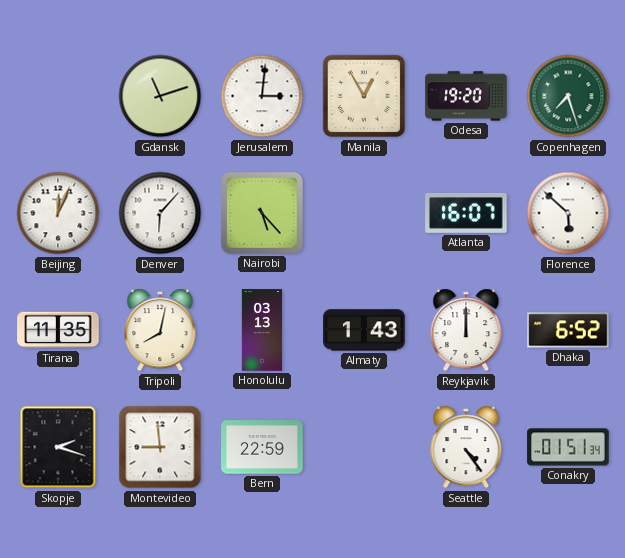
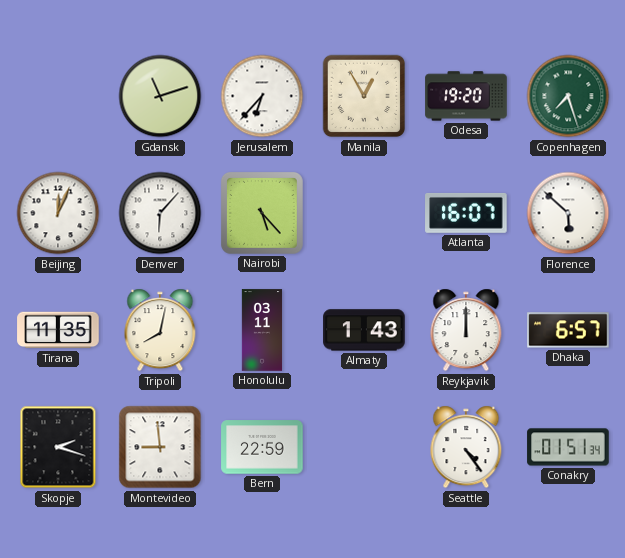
Jerusalem: 3:01 -> 6:37
Honolulu: 03:13 -> 03:11
Dhaka: 6:52 -> 6:57
